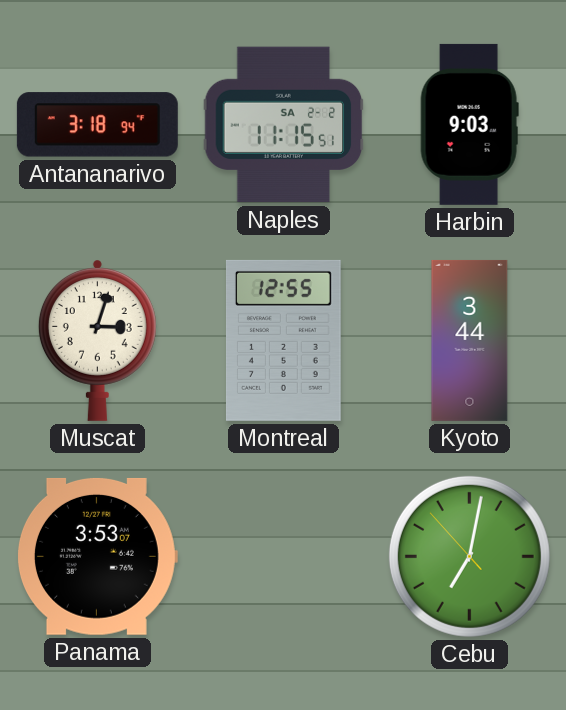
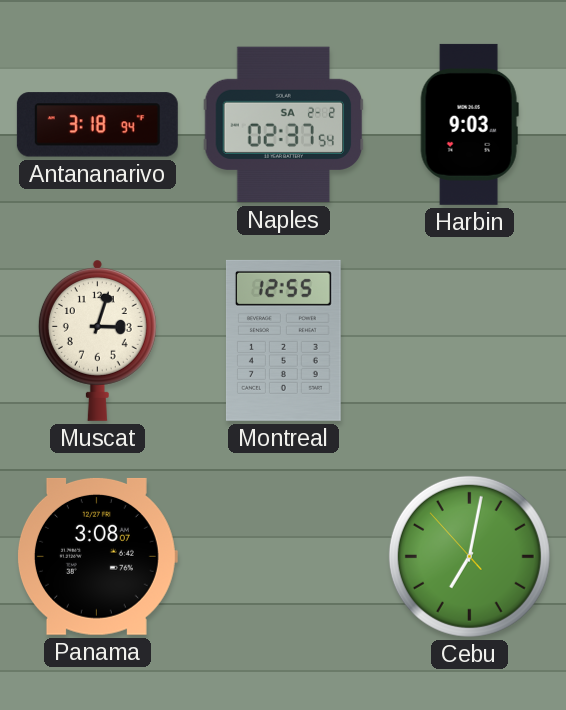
Naples: 11:15 -> 02:37
Kyoto: 3:44 -> none
Panama: 3:53 -> 3:08
